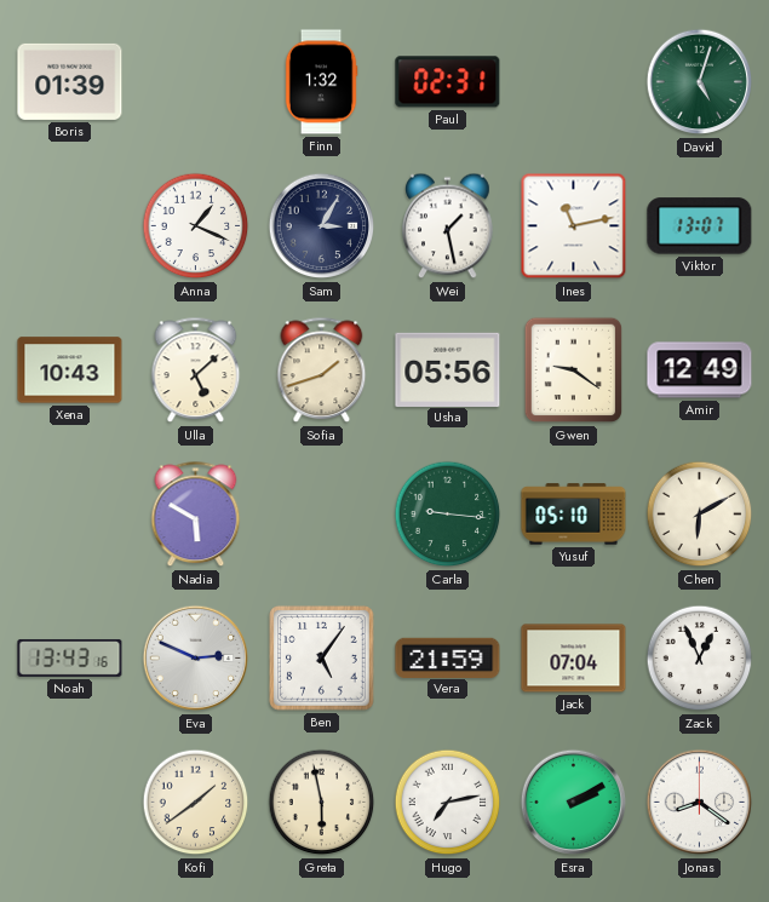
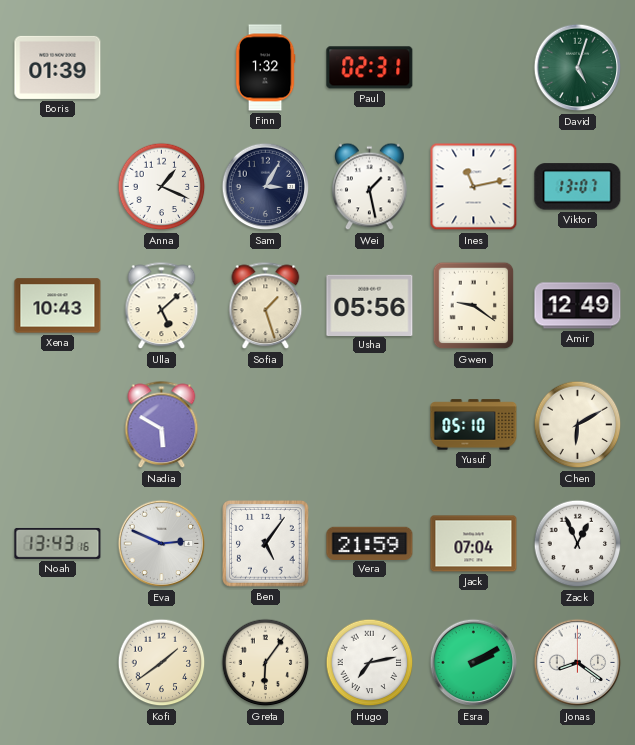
Sofia: 1:42 -> 1:27
Carla: 9:16 -> none
Greta: 5:58 -> 6:06
